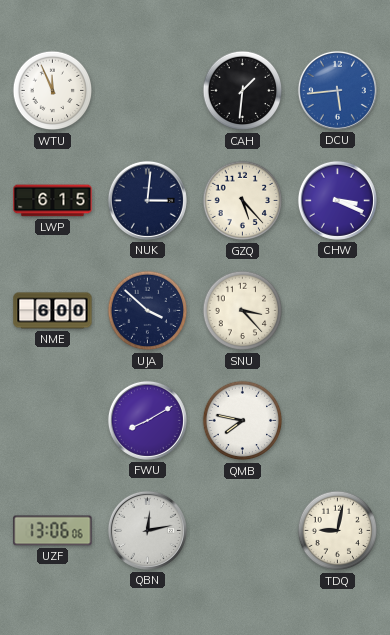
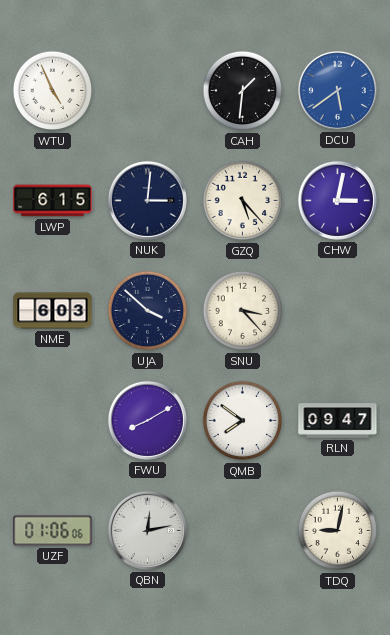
WTU: 11:56 -> 4:56
DCU: 5:44 -> 5:39
CHW: 3:19 -> 3:02
NME: 6:00 -> 6:03
QMB: 7:47 -> 7:51
RLN: none -> 09:47
UZF: 13:06 -> 01:06
